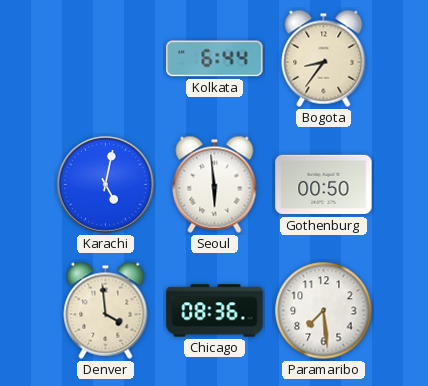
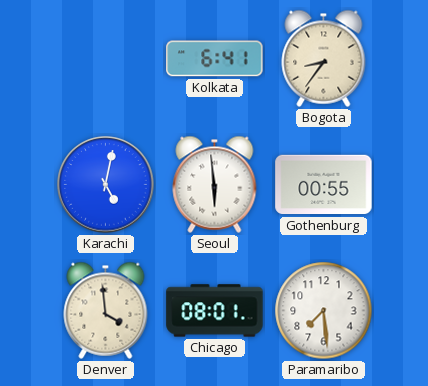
Kolkata: 6:44 -> 6:41
Gothenburg: 00:50 -> 00:55
Chicago: 08:36 -> 08:01
